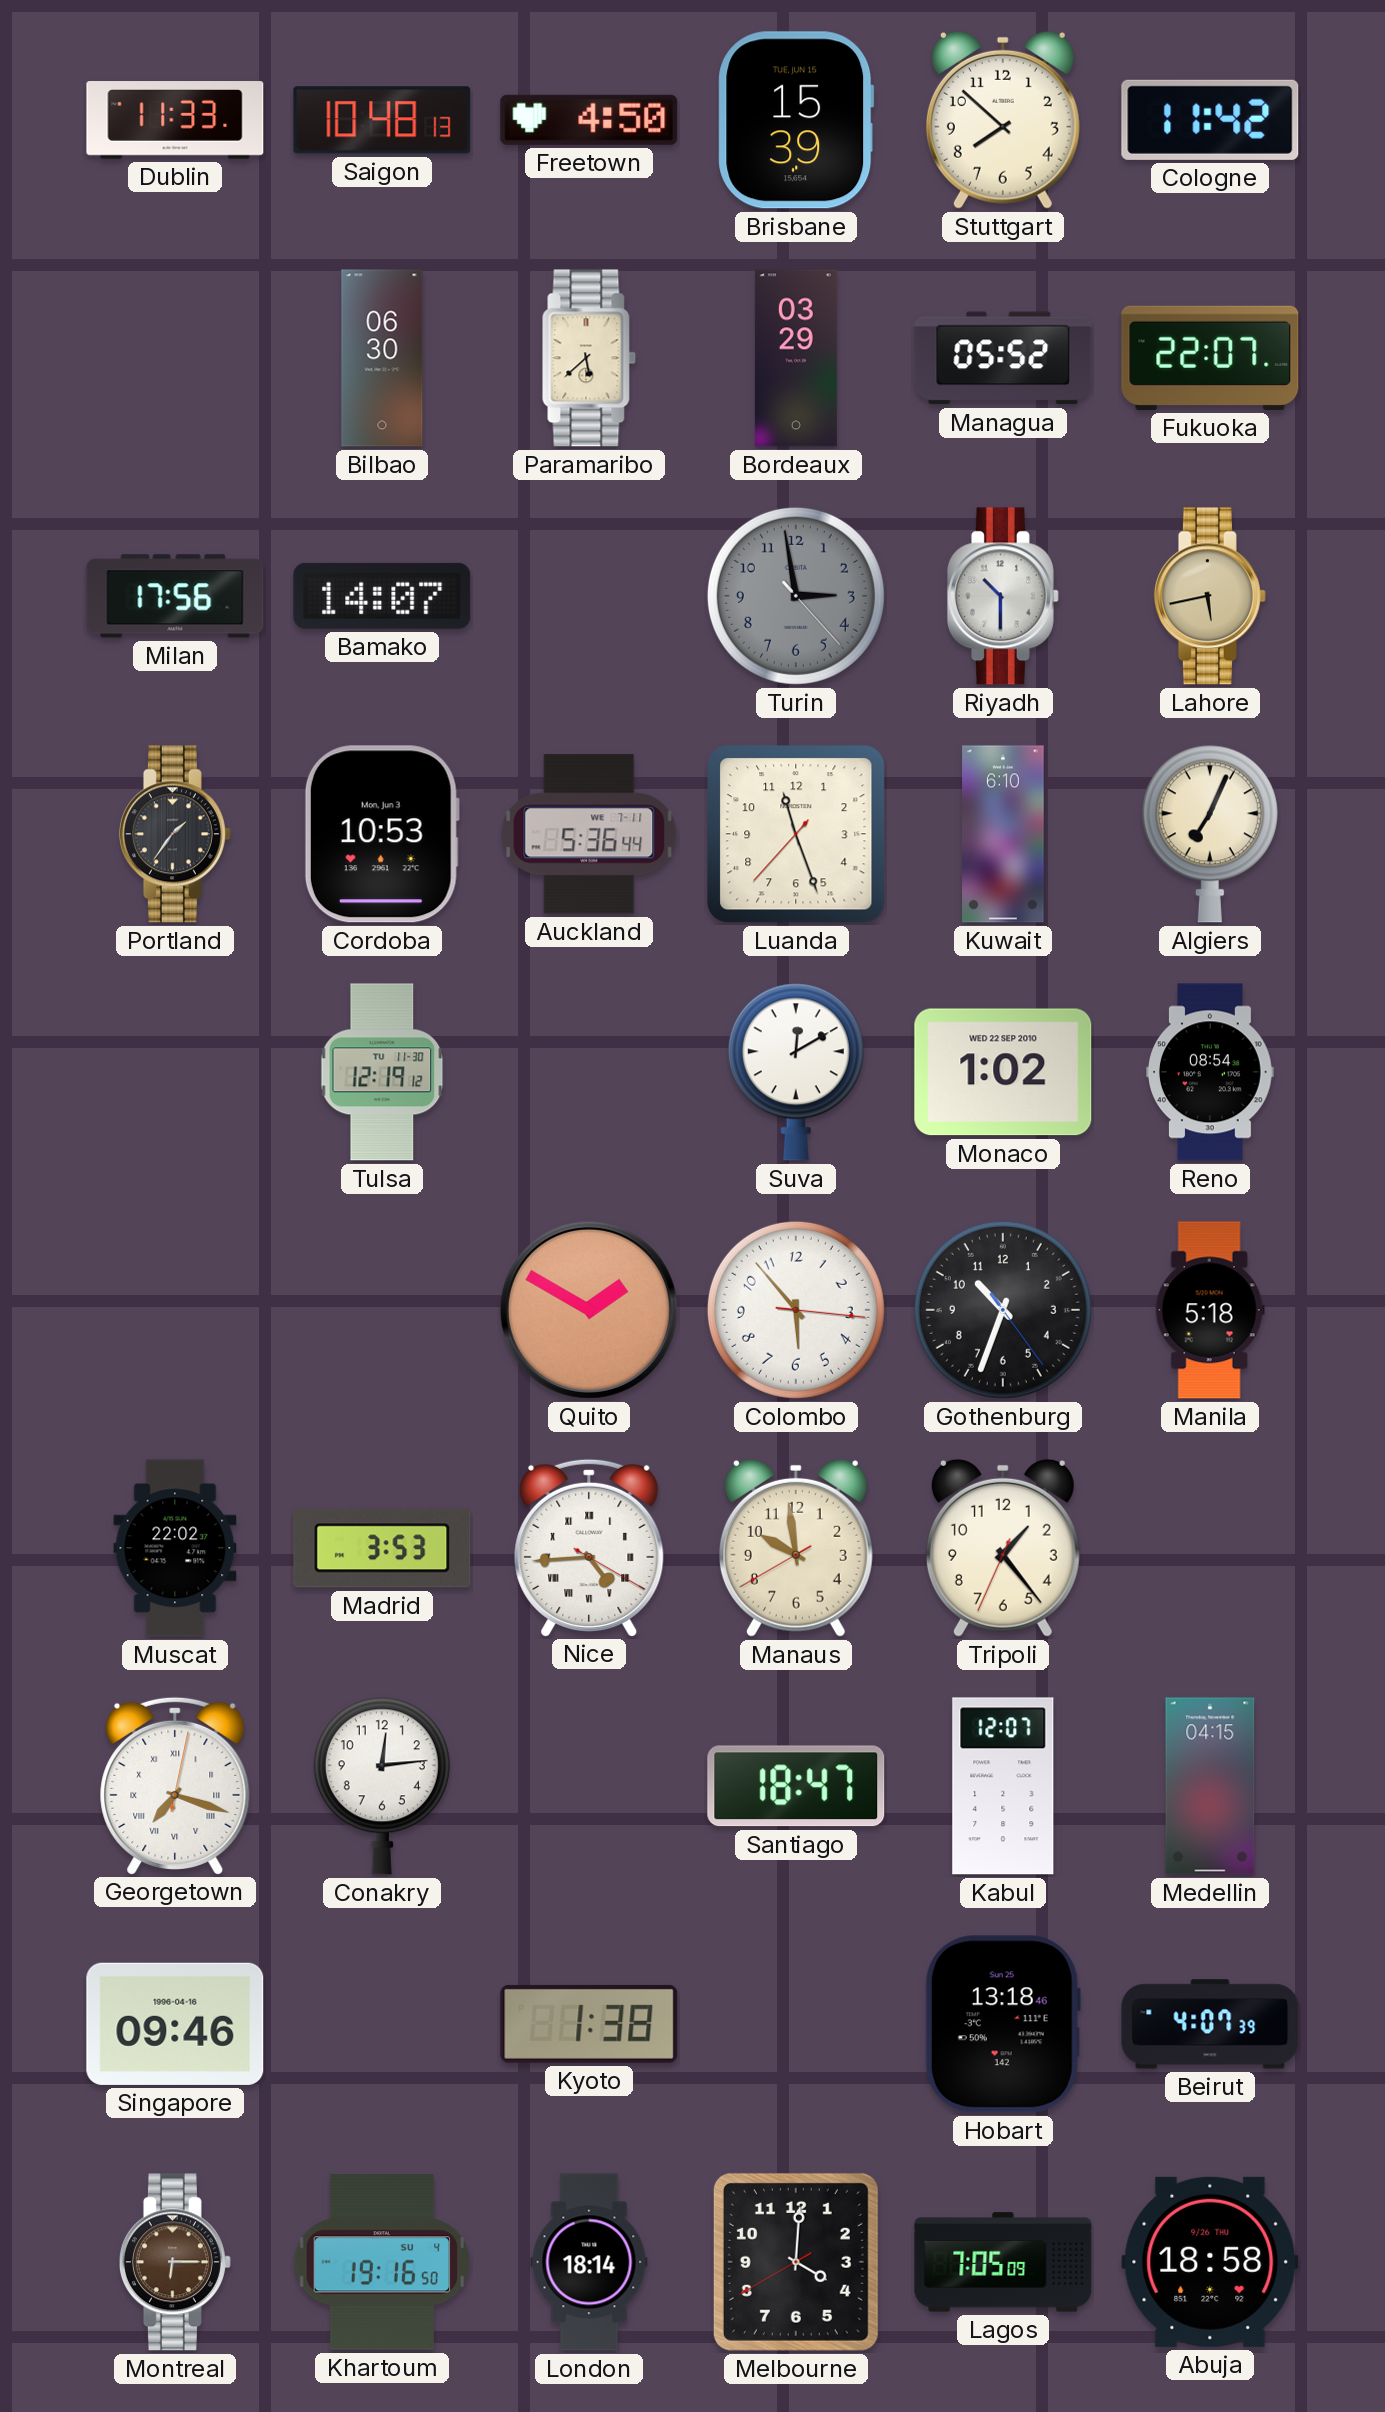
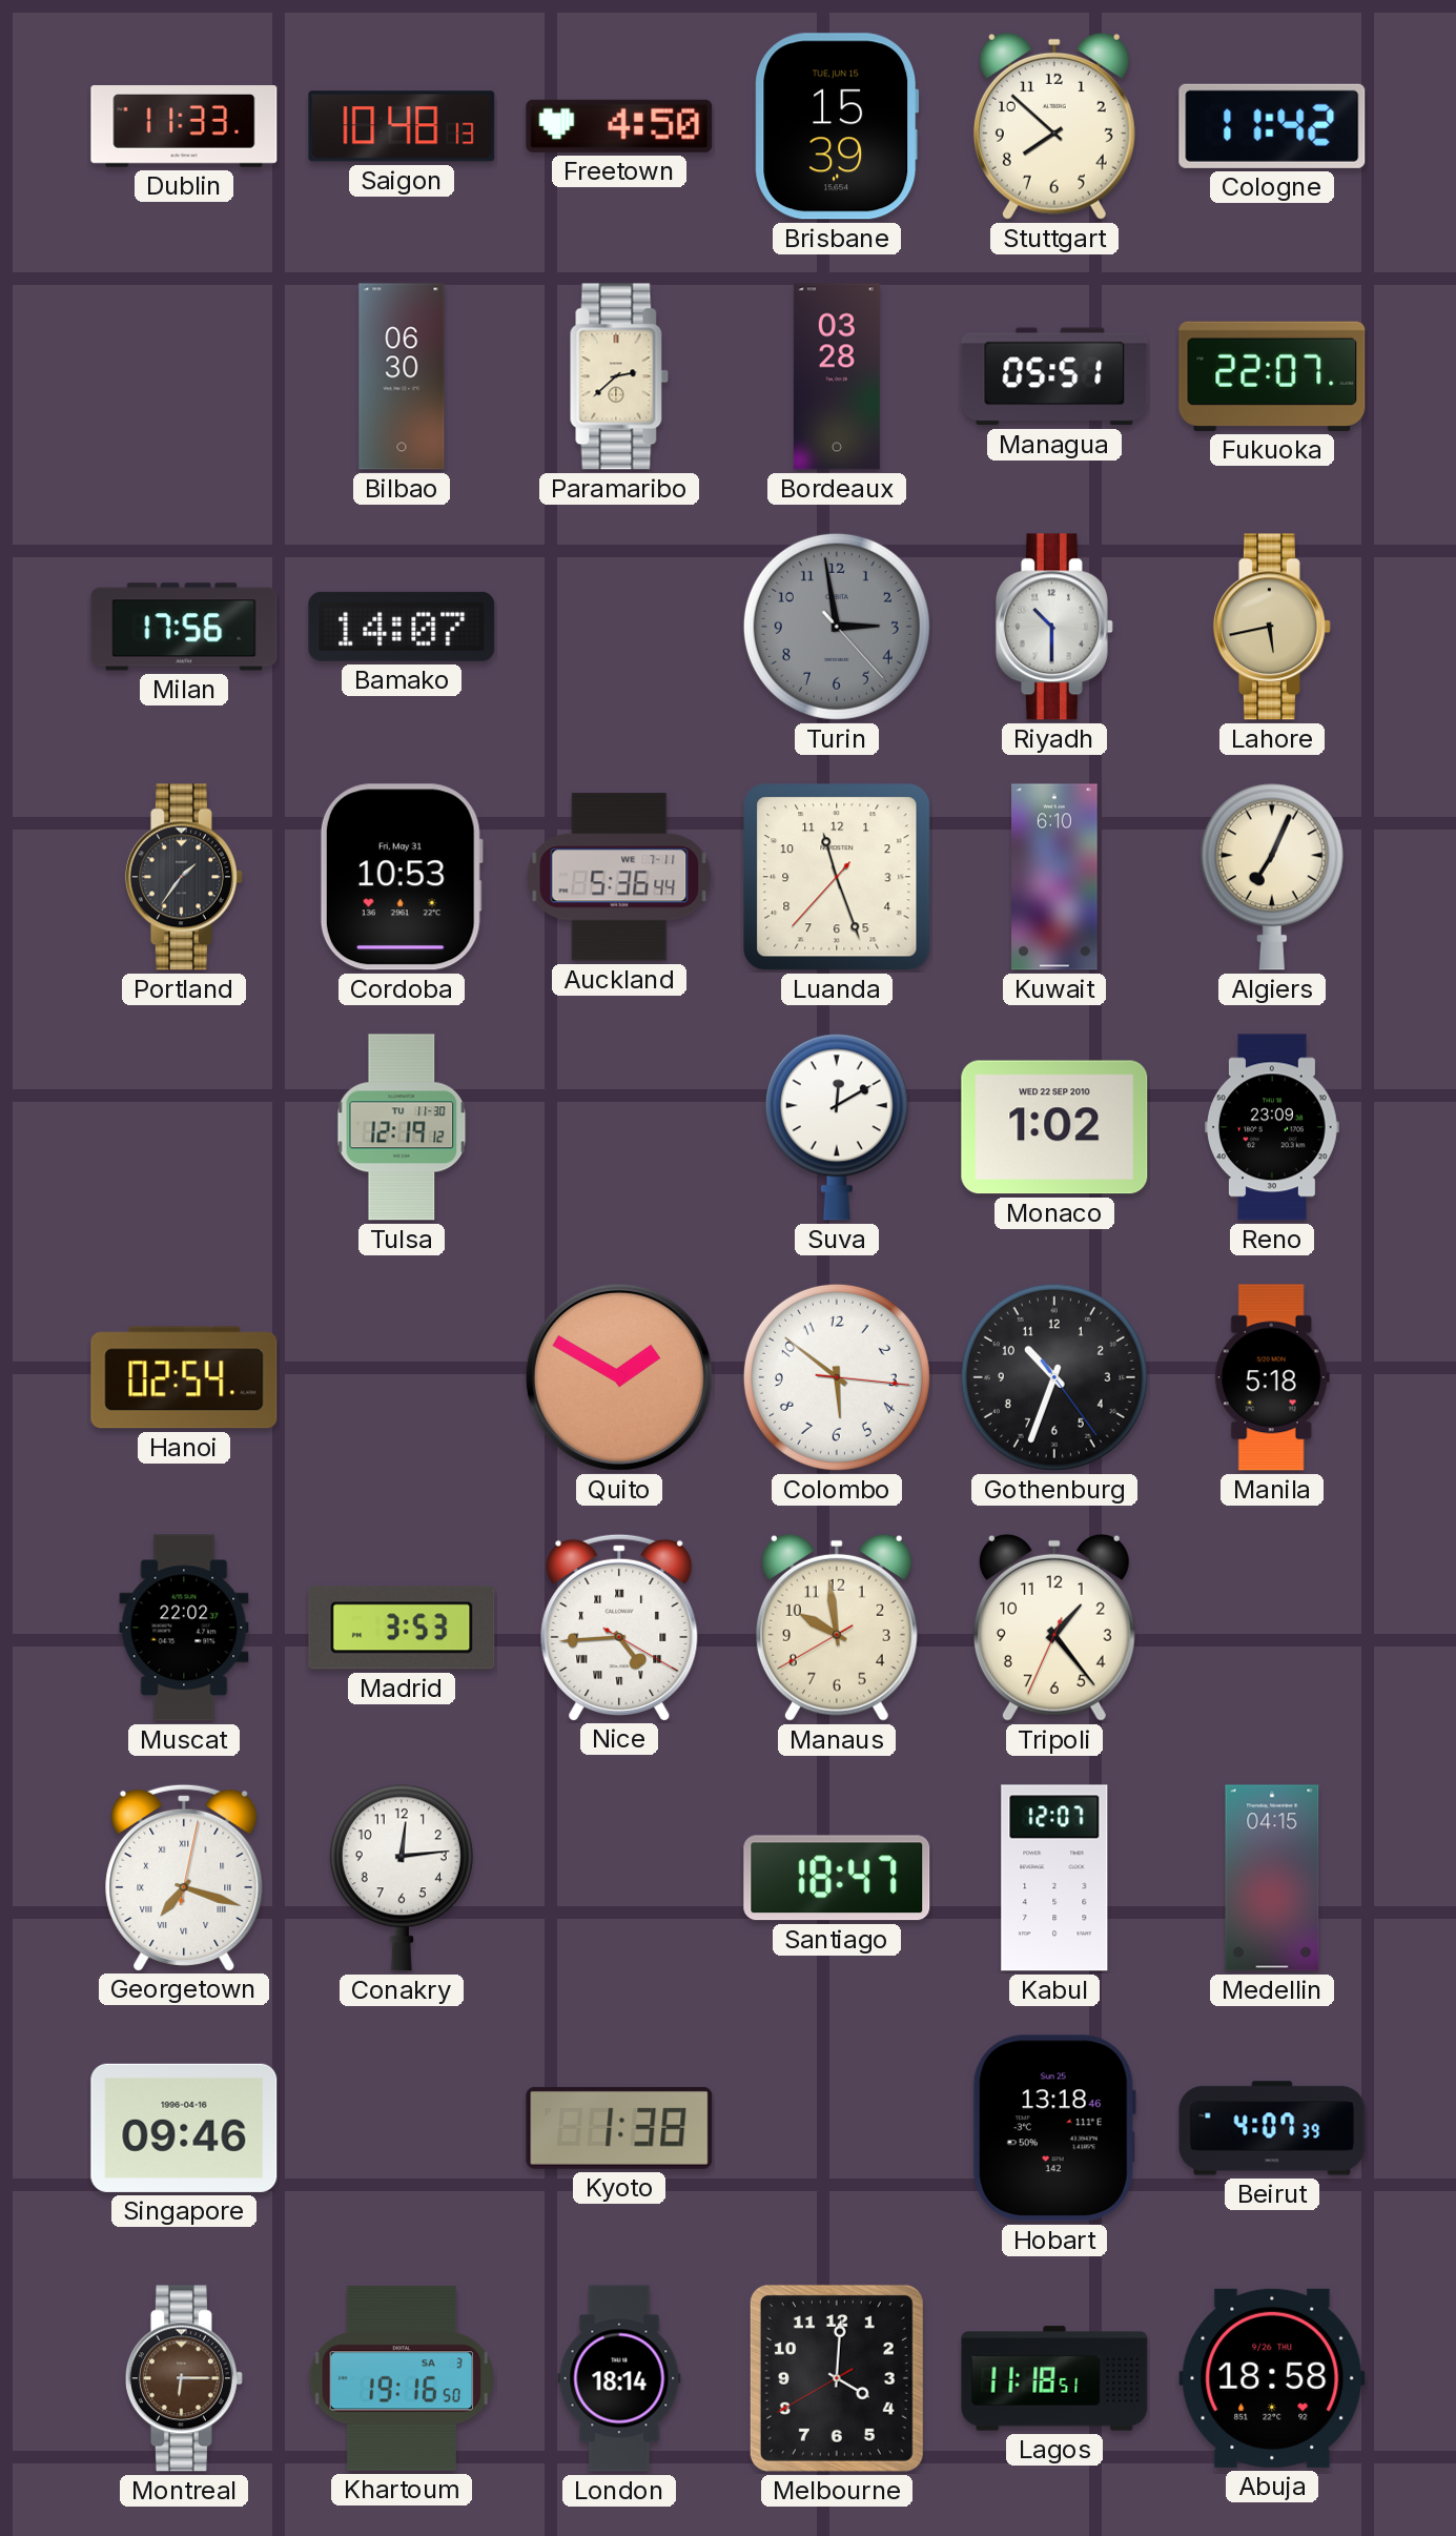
Paramaribo: 5:38 -> 2:38
Bordeaux: 03:29 -> 03:28
Managua: 05:52 -> 05:51
Cordoba date: Mon, Jun 3 -> Fri, May 31
Reno: 08:54 -> 23:09
Hanoi: none -> 02:54
Colombo: 5:53 -> 5:51
Khartoum date: SU 4 -> SA 3
Lagos: 7:05 -> 11:18
